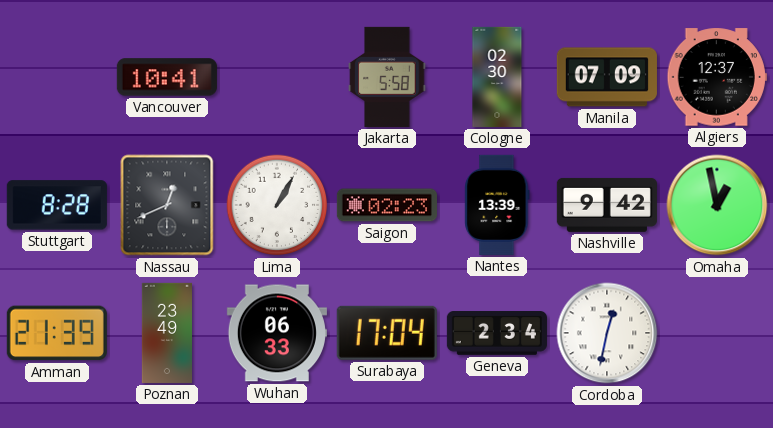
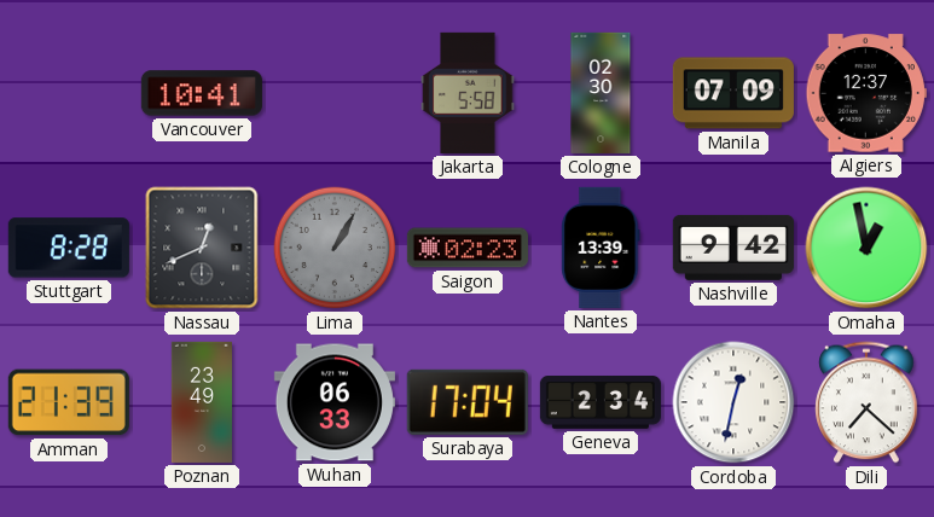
Lima dial: white -> grey
Dili: none -> 7:22
